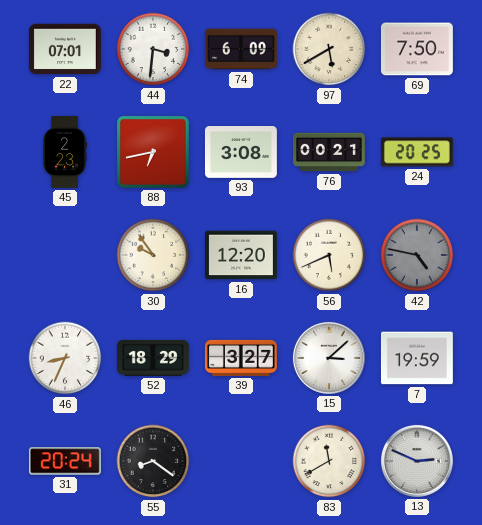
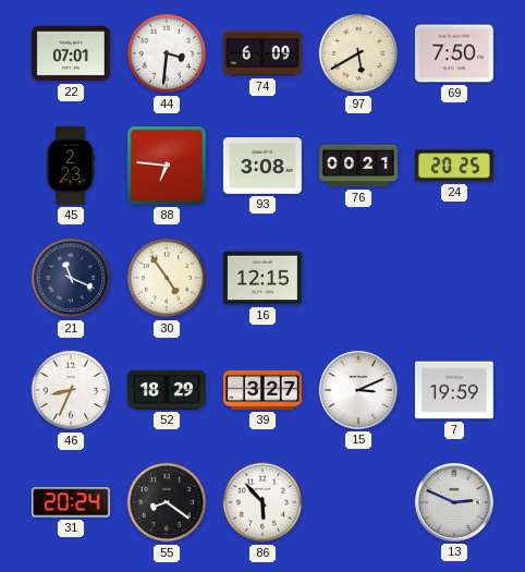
88: 6:43 -> 6:46
21: none -> 11:19
30: 9:54 -> 4:54
16: 12:20 -> 12:15
56: 5:41 -> none
42: 4:47 -> none
15: 3:08 -> 3:11
86: none -> 5:53
83: 11:40 -> none
